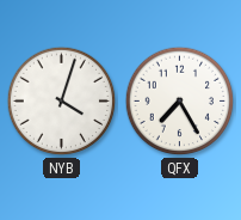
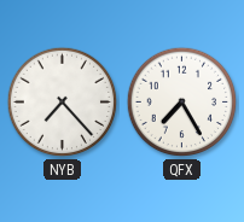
NYB: 4:03 -> 7:23
